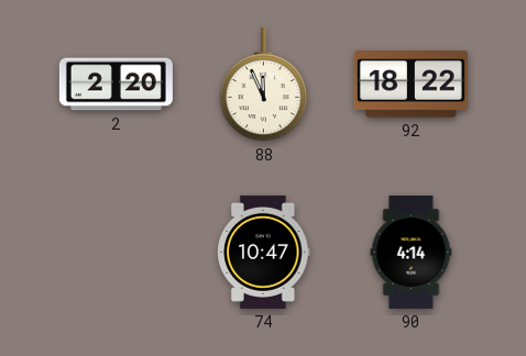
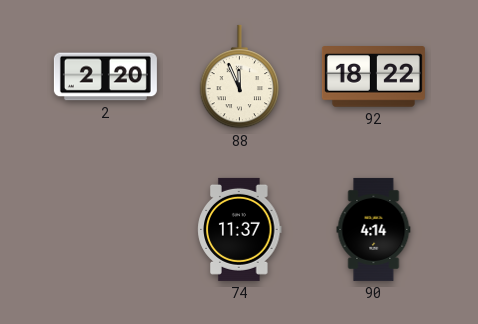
74: 10:47 -> 11:37
